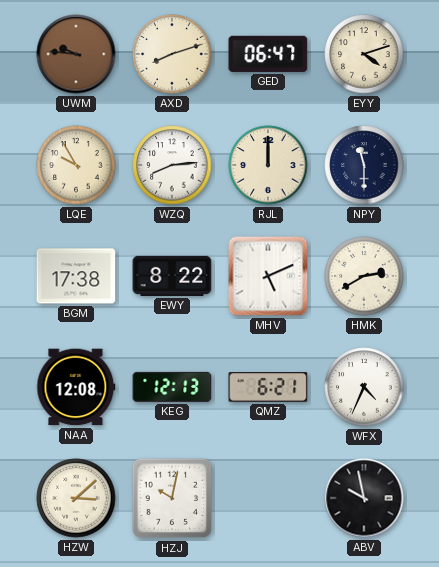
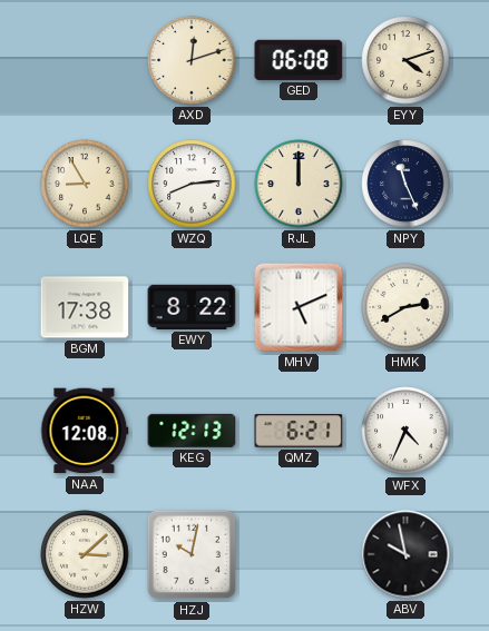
UWM: 9:46 -> none
AXD: 8:12 -> 12:12
GED: 06:47 -> 06:08
LQE: 9:55 -> 8:55
NPY: 11:30 -> 11:26
